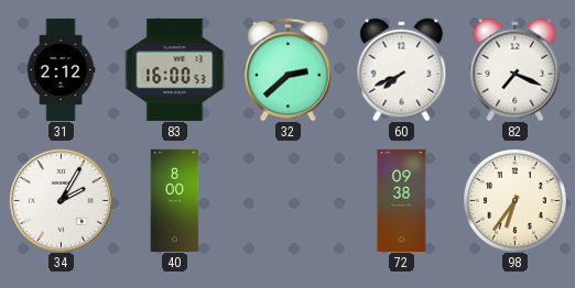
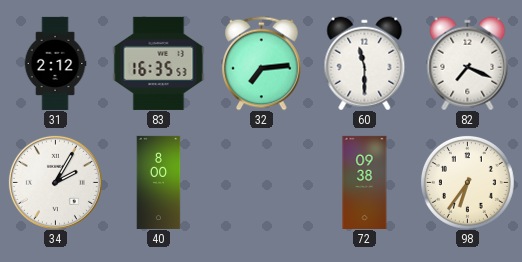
83: 16:00 -> 16:35
32: 2:38 -> 7:14
60: 7:41 -> 11:30
